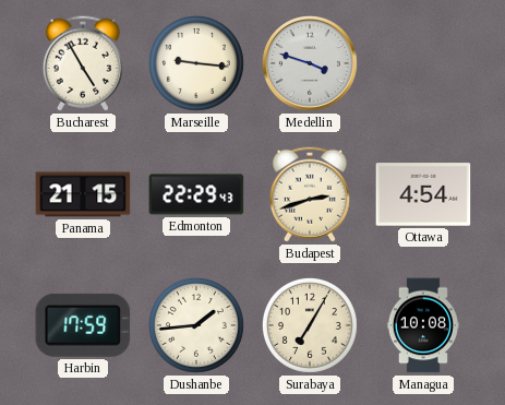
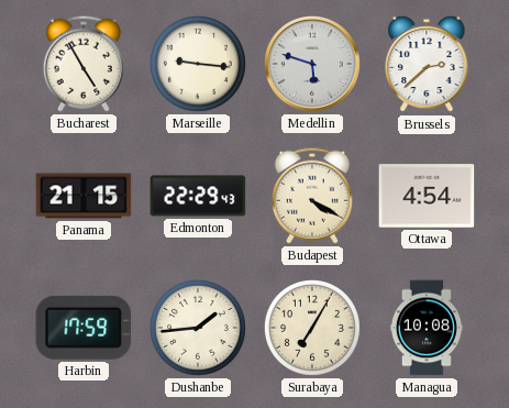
Medellin: 3:48 -> 5:48
Brussels: none -> 2:38
Budapest: 2:42 -> 4:20
